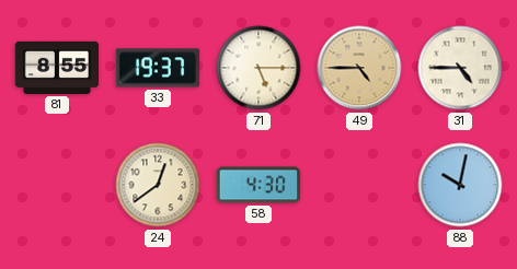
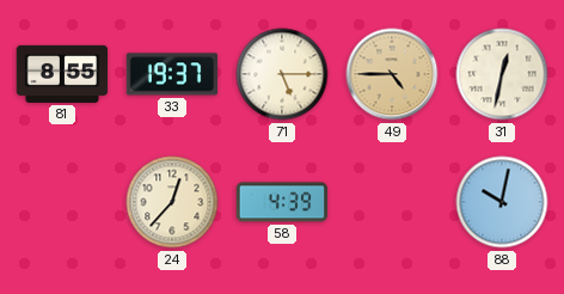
31: 4:45 -> 12:32
24: 12:39 -> 12:37
58: 4:30 -> 4:39
